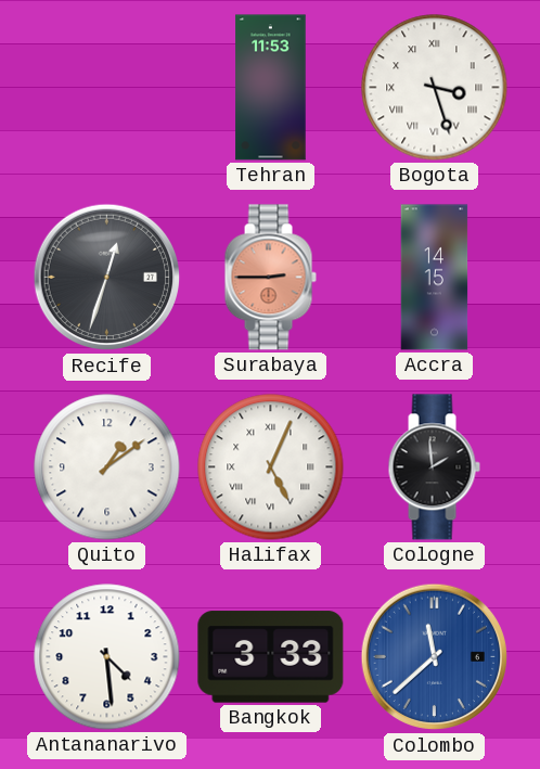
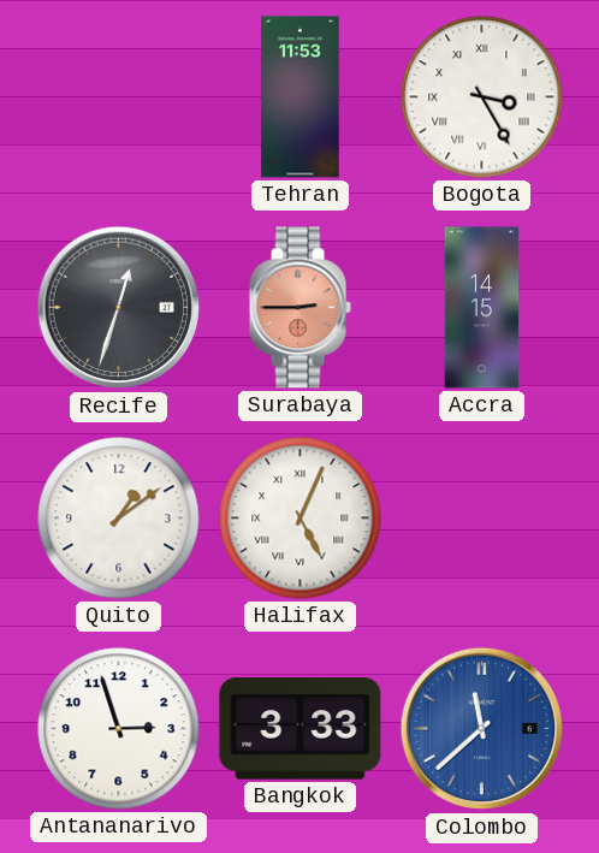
Bogota: 3:27 -> 3:25
Cologne: 1:59 -> none
Antananarivo: 4:29 -> 2:57
